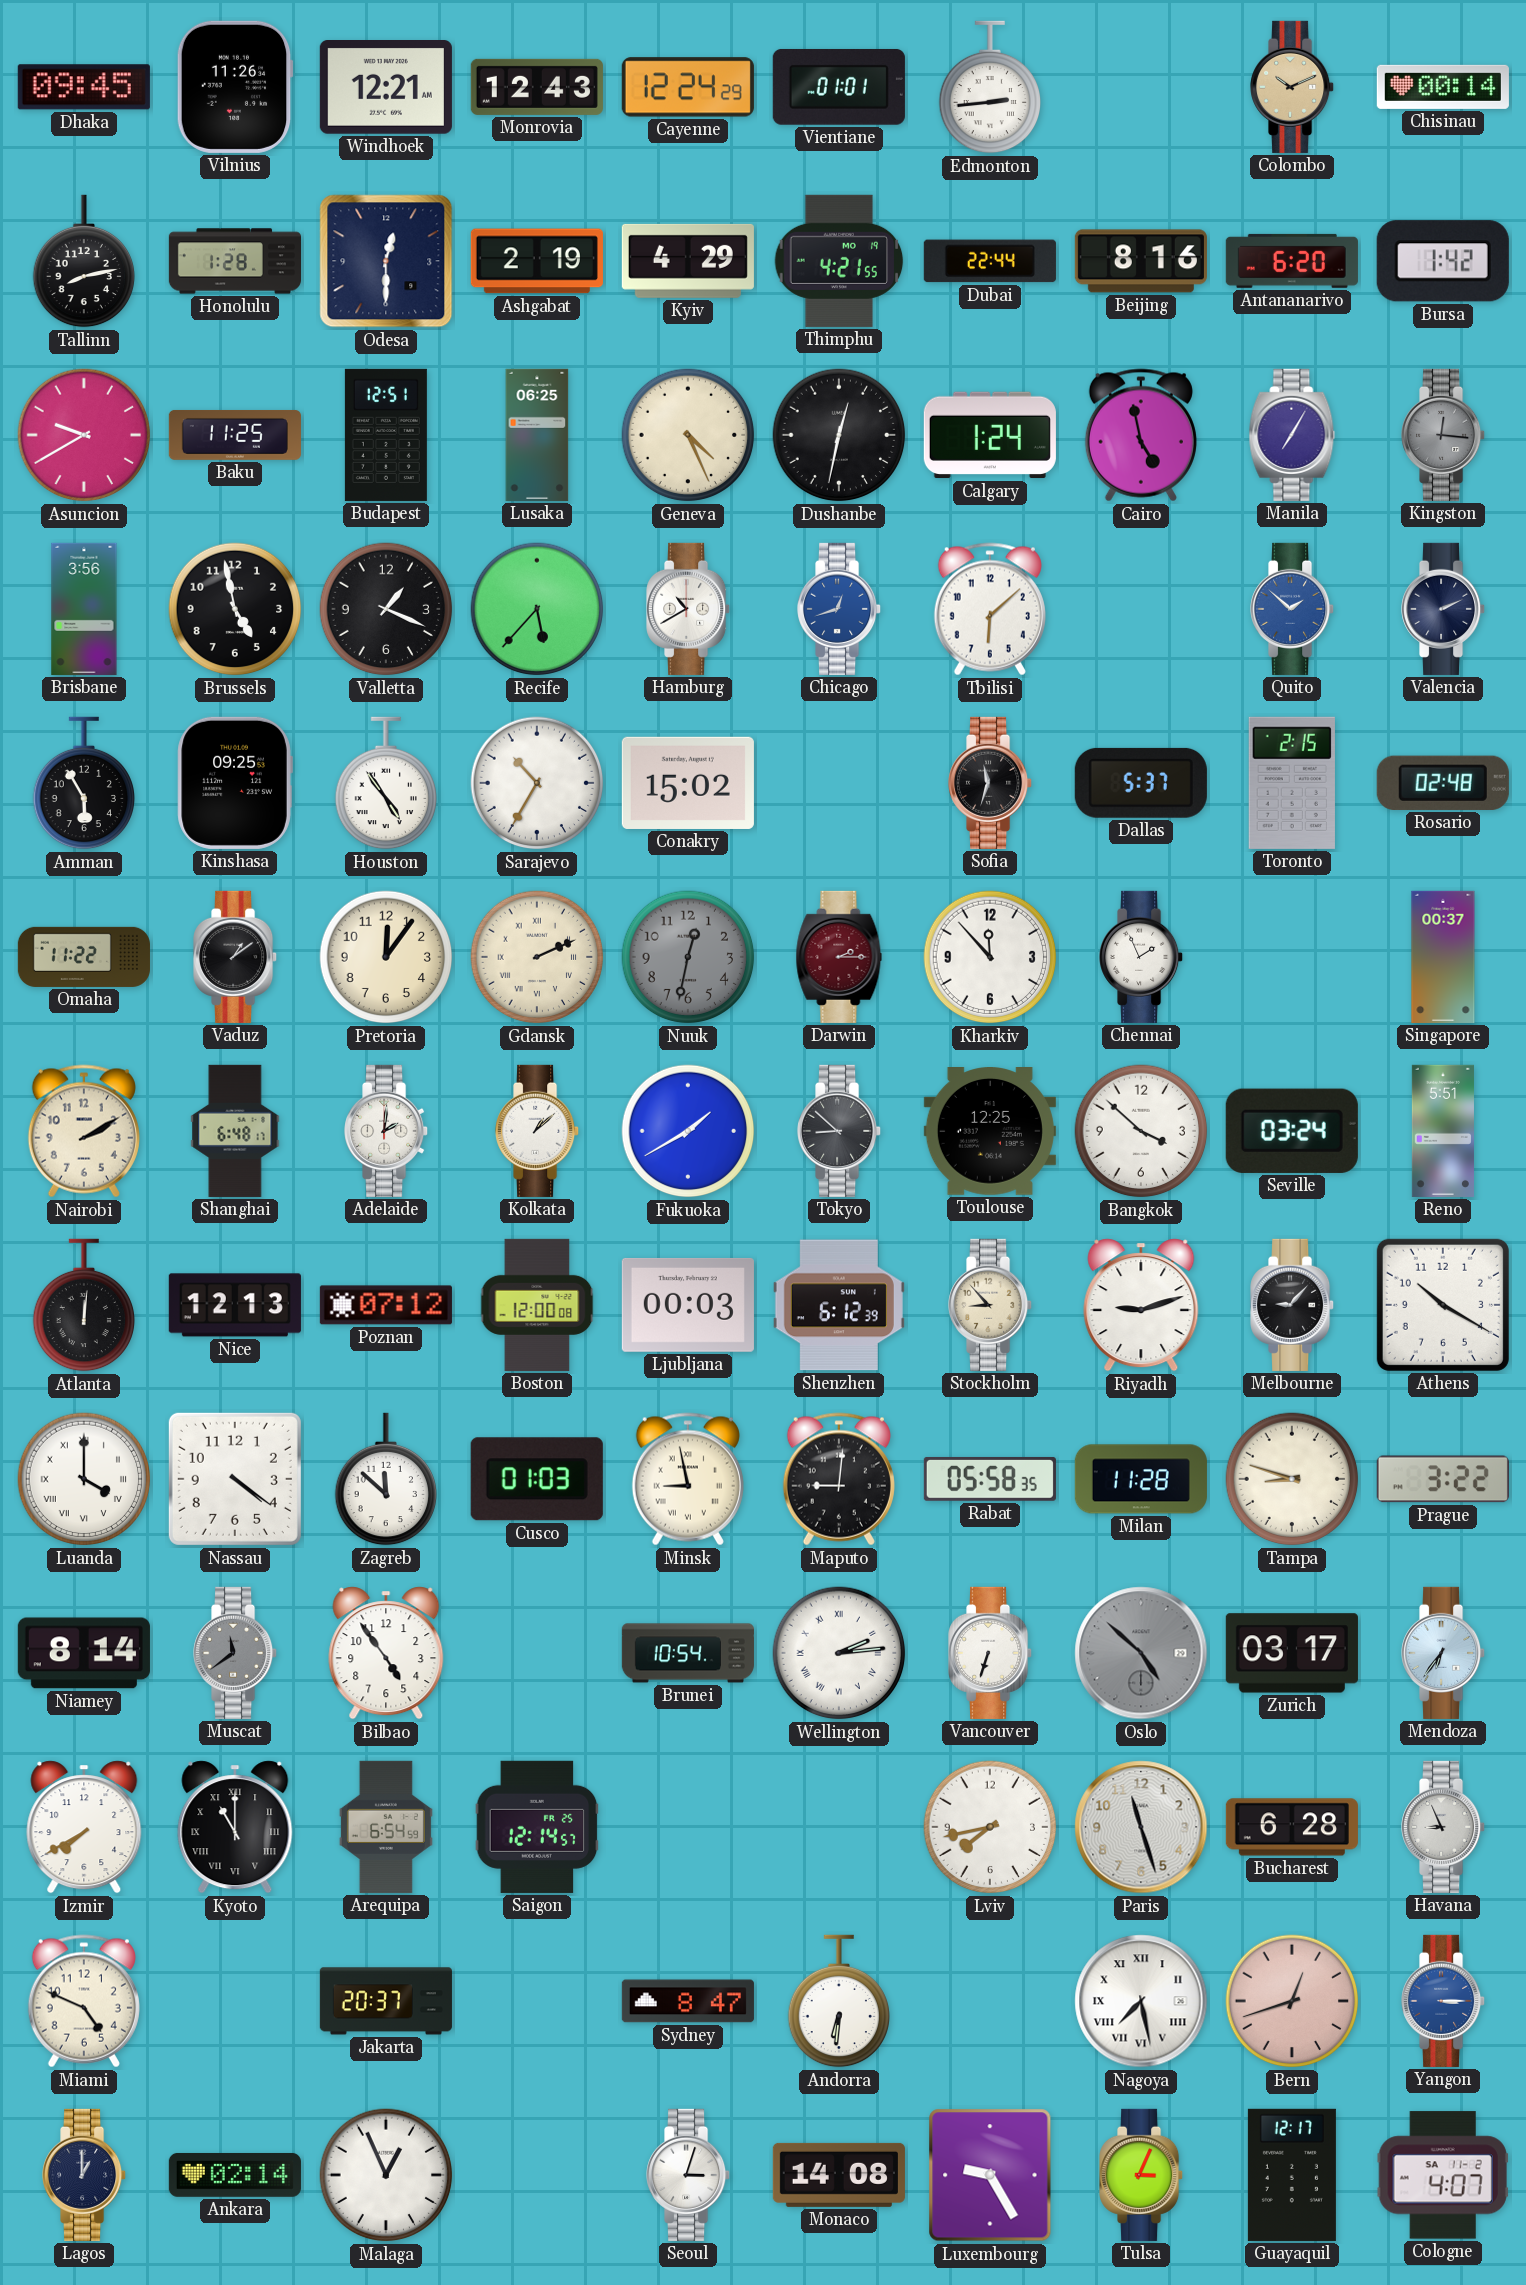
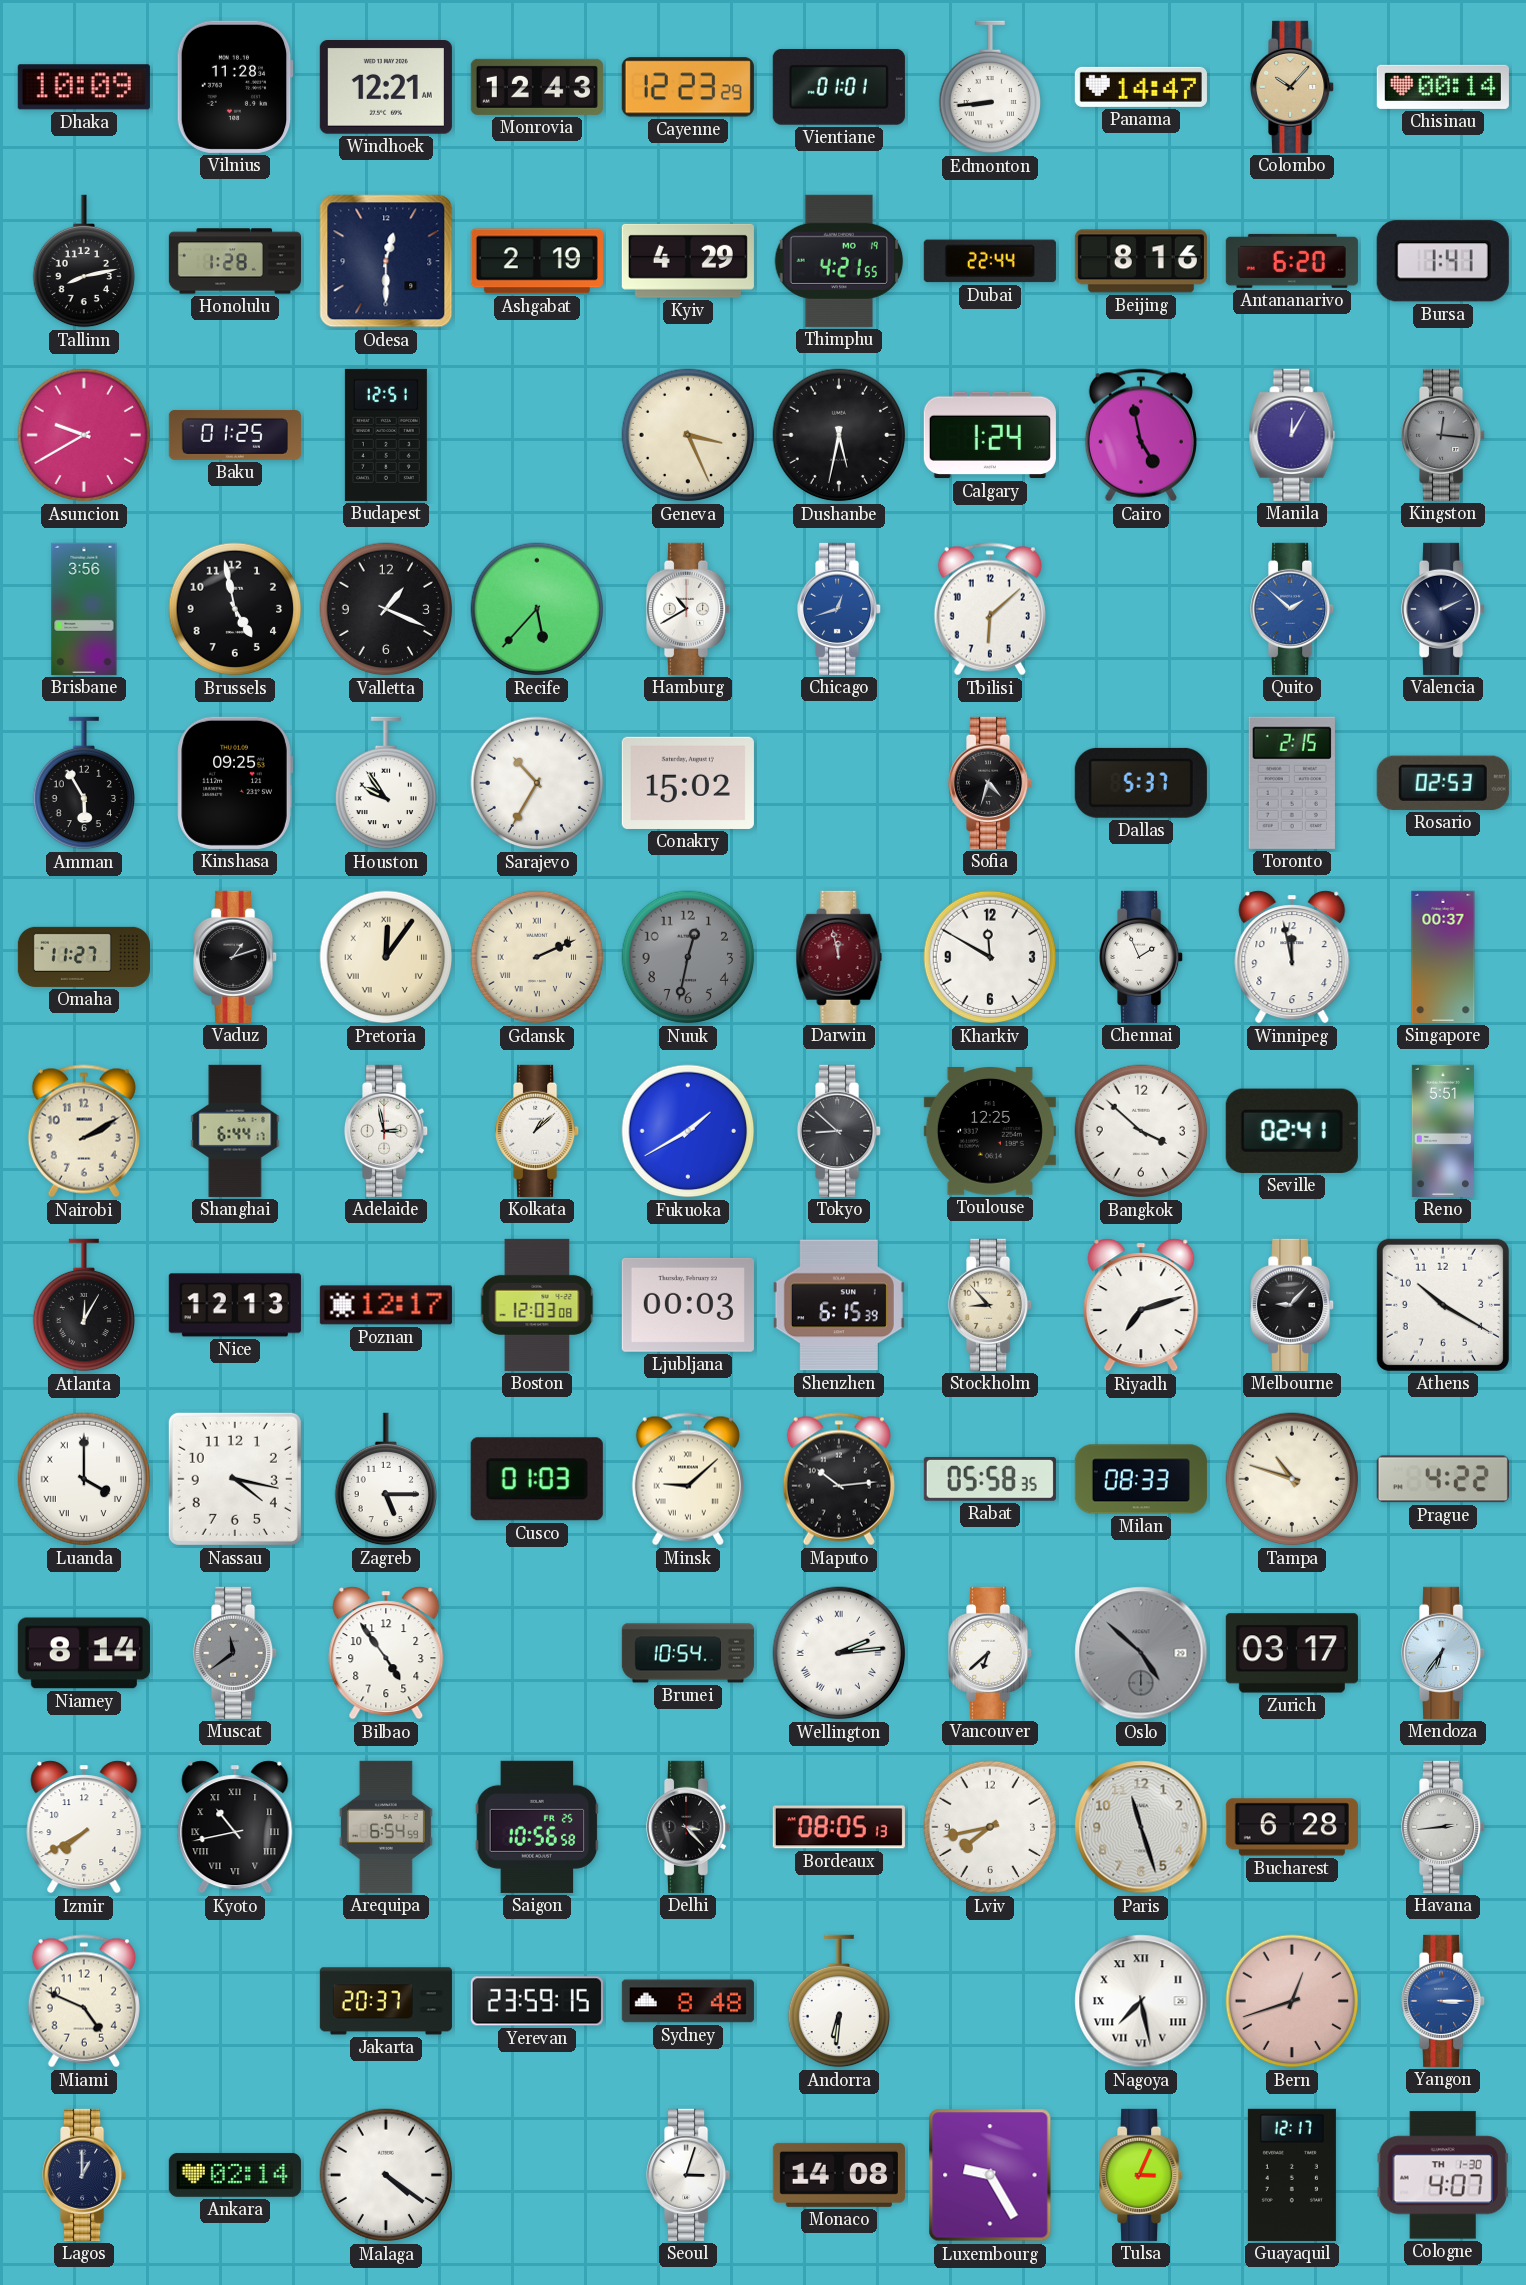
Dhaka: 09:45 -> 10:09
Vilnius: 11:26 -> 11:28
Cayenne: 12:24 -> 12:23
Edmonton: 2:44 -> 8:44
Panama: none -> 14:47
Colombo: 10:11 -> 10:07
Bursa: 1:42 -> 1:41
Baku: 11:25 -> 01:25
Lusaka: 06:25 -> none
Geneva: 4:26 -> 3:26
Dushanbe: 12:32 -> 5:32
Manila: 7:05 -> 12:05
Houston: 4:54 -> 9:54
Sofia: 11:33 -> 4:33
Rosario: 02:48 -> 02:53
Omaha: 11:22 -> 11:27
Vaduz: 1:09 -> 1:12
Pretoria numerals: Arabic -> Roman
Darwin: 2:15 -> 11:58
Kharkiv: 11:53 -> 11:50
Winnipeg: none -> 11:58
Shanghai: 6:48 -> 6:44
Adelaide: 2:01 -> 2:58
Seville: 03:24 -> 02:41
Atlanta: 12:01 -> 12:05
Poznan: 07:12 -> 12:17
Boston: 12:00 -> 12:03
Shenzhen: 6:12 -> 6:15
Riyadh: 9:12 -> 7:12
Nassau: 4:21 -> 4:17
Zagreb: 11:52 -> 5:15
Minsk: 8:58 -> 9:08
Maputo: 9:01 -> 10:14
Milan: 11:28 -> 08:33
Tampa: 8:48 -> 10:48
Prague: 3:22 -> 4:22
Vancouver: 6:33 -> 6:38
Kyoto: 11:00 -> 10:43
Saigon: 12:14 -> 10:56
Delhi: none -> 3:23
Bordeaux: none -> 08:05
Havana: 8:56 -> 2:44
Yerevan: none -> 23:59
Sydney: 8:47 -> 8:48
Malaga: 12:56 -> 4:21
Cologne date: SA 11-2 -> TH 1-30
